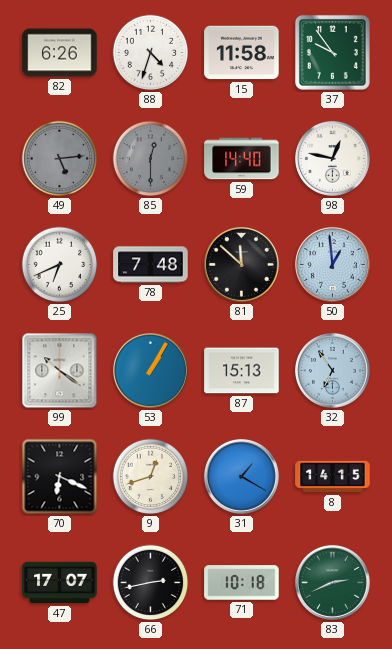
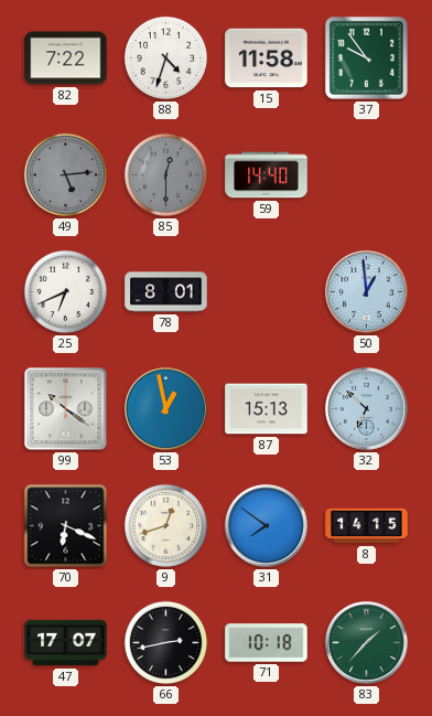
82: 6:26 -> 7:22
98: 12:47 -> none
78: 7:48 -> 8:01
81: 11:52 -> none
53: 1:05 -> 12:58
32: 6:54 -> 6:52
31: 1:20 -> 7:51
83: 2:41 -> 1:37
